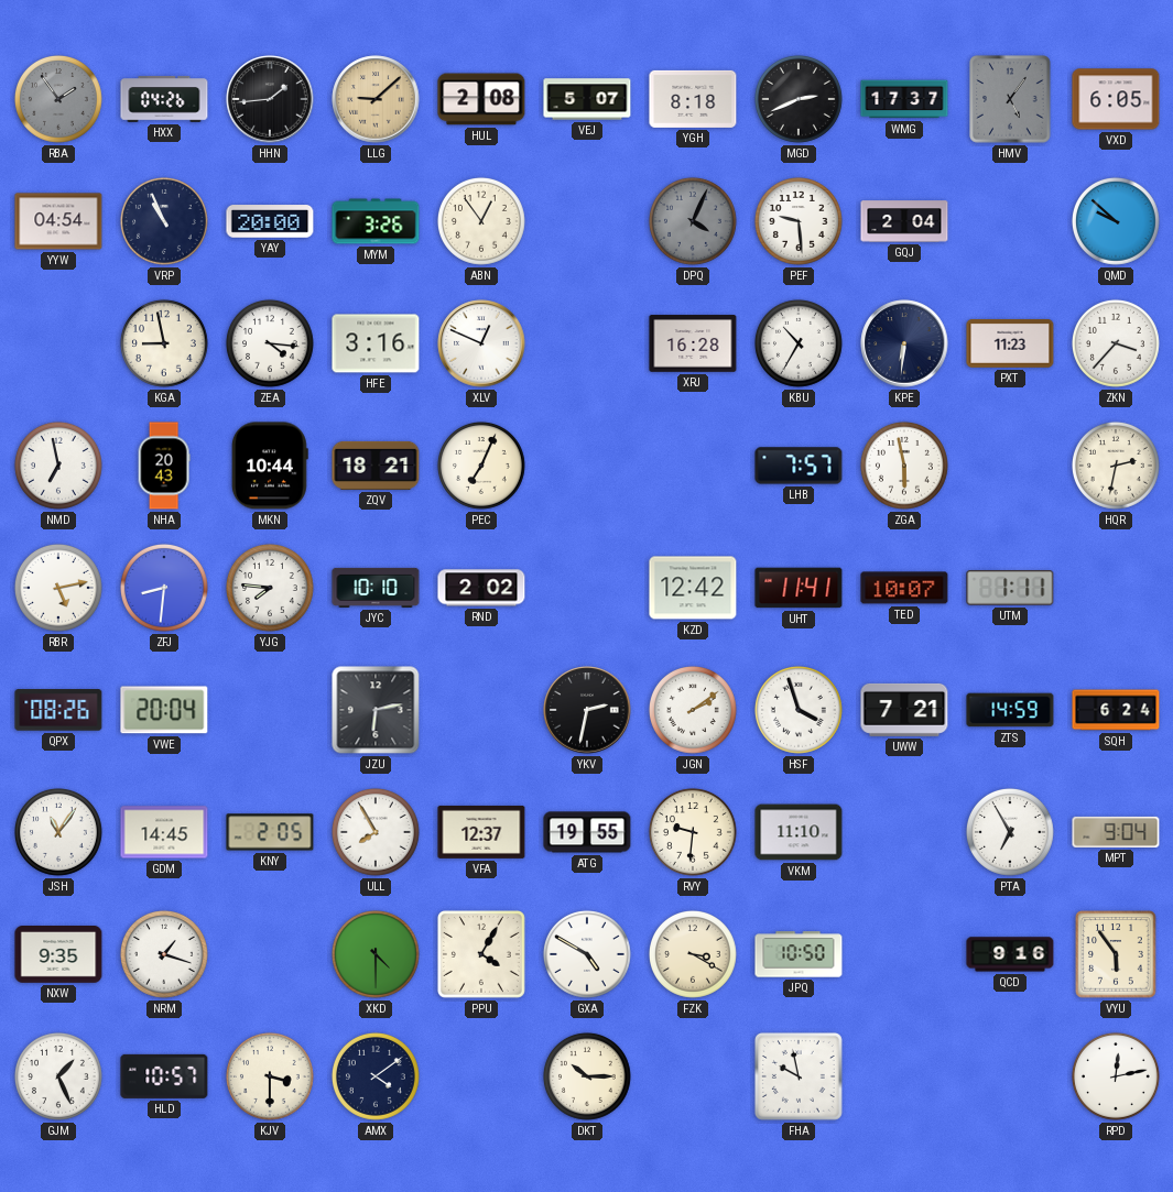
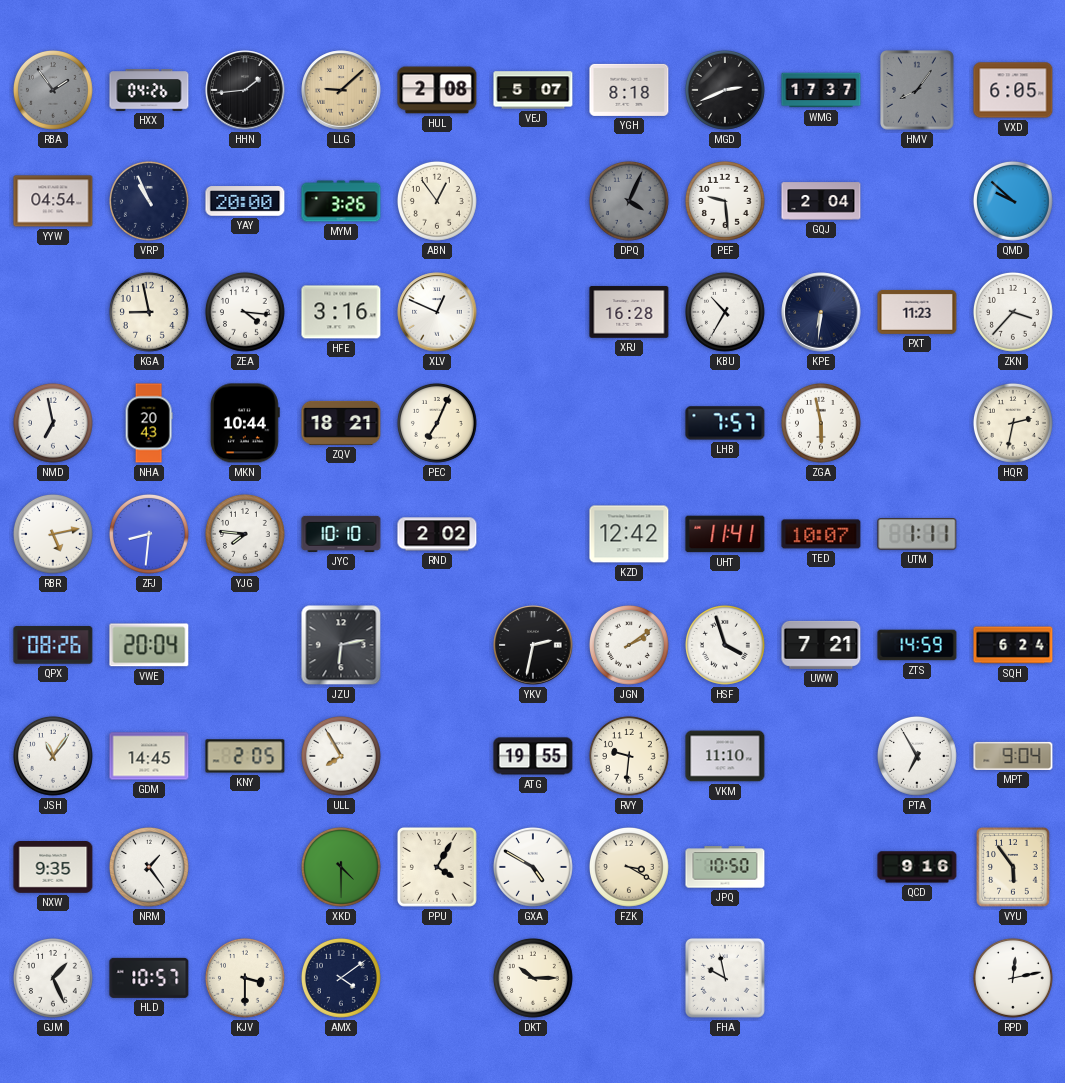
HMV: 5:06 -> 8:06
VFA: 12:37 -> none
NRM: 1:18 -> 1:24
